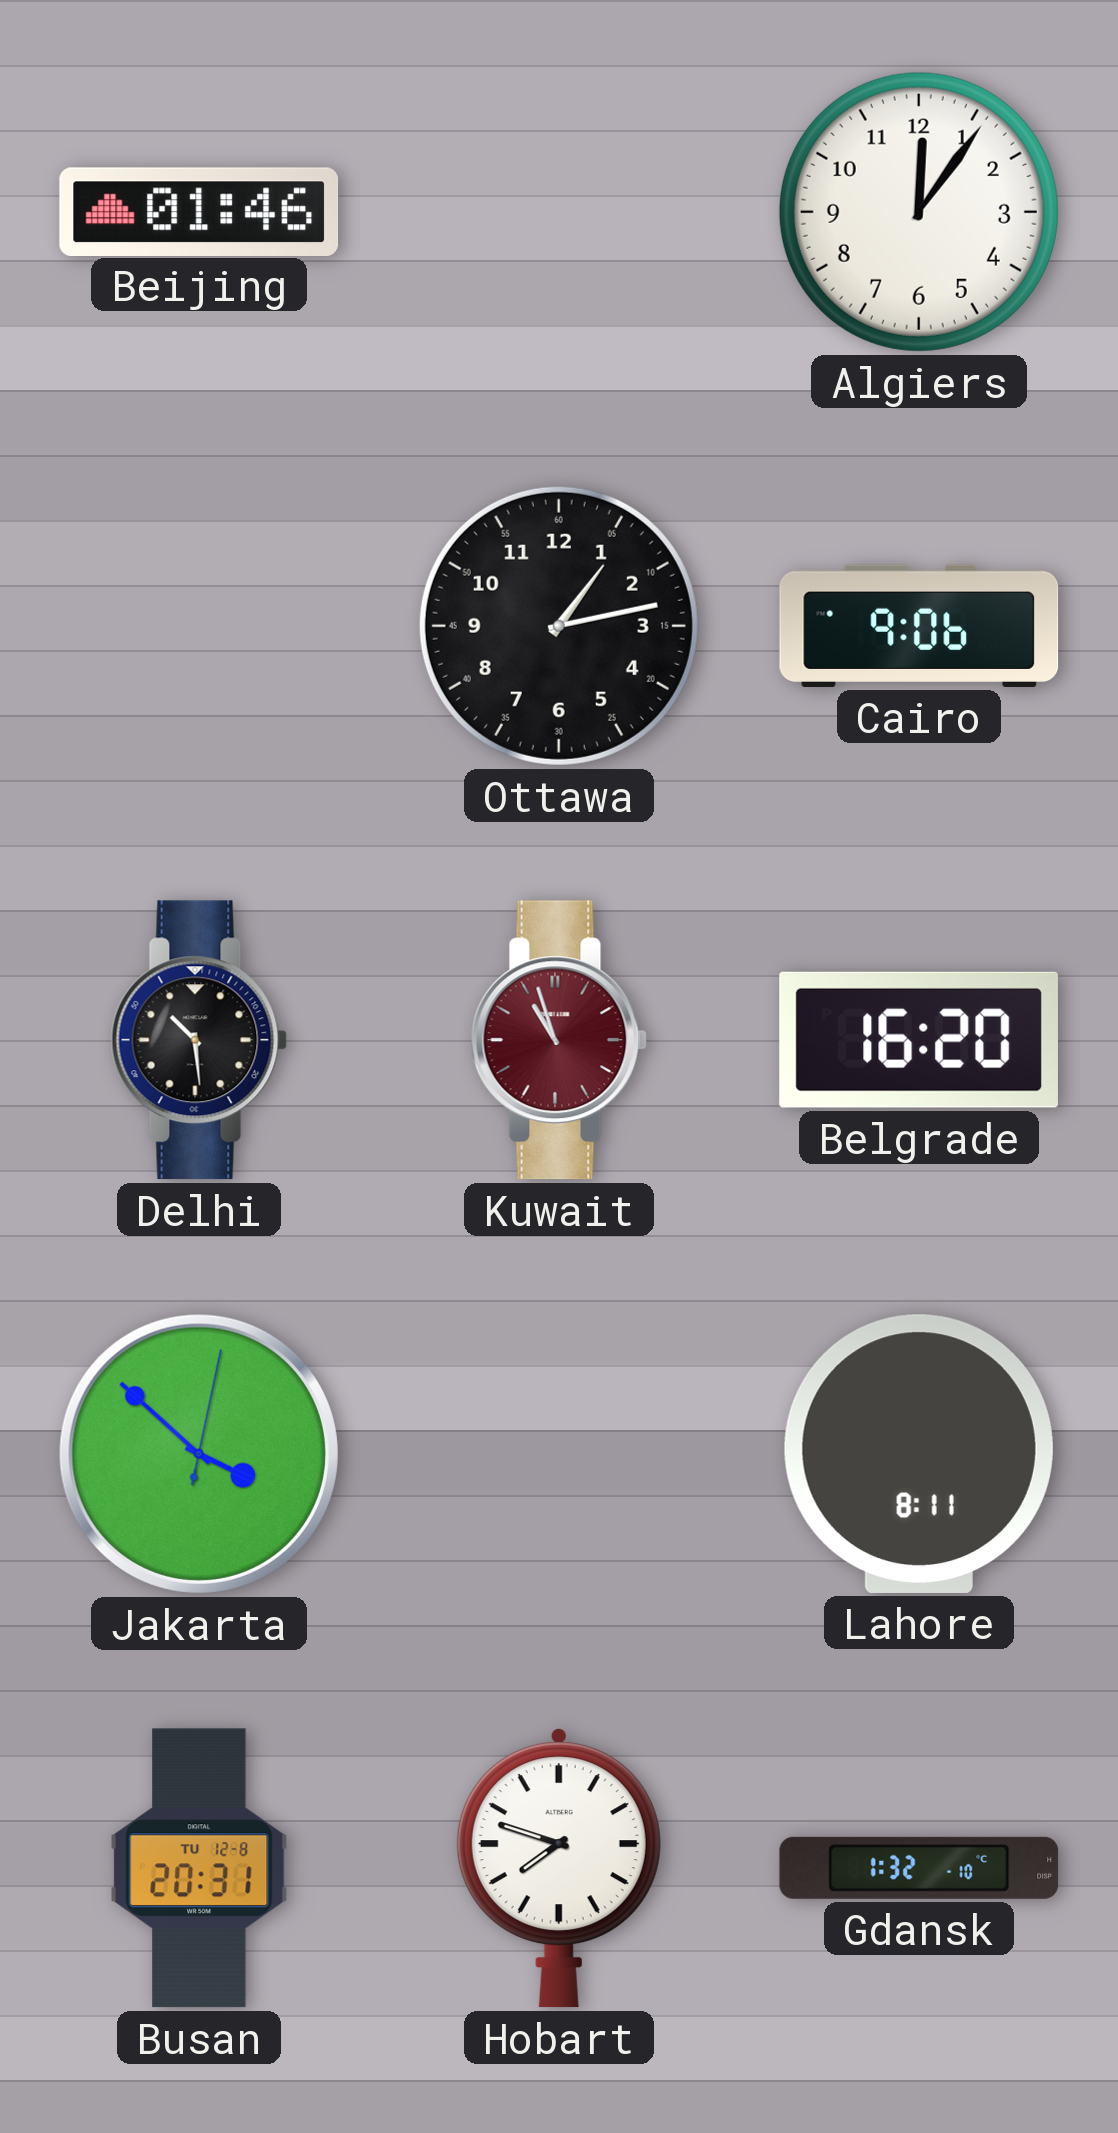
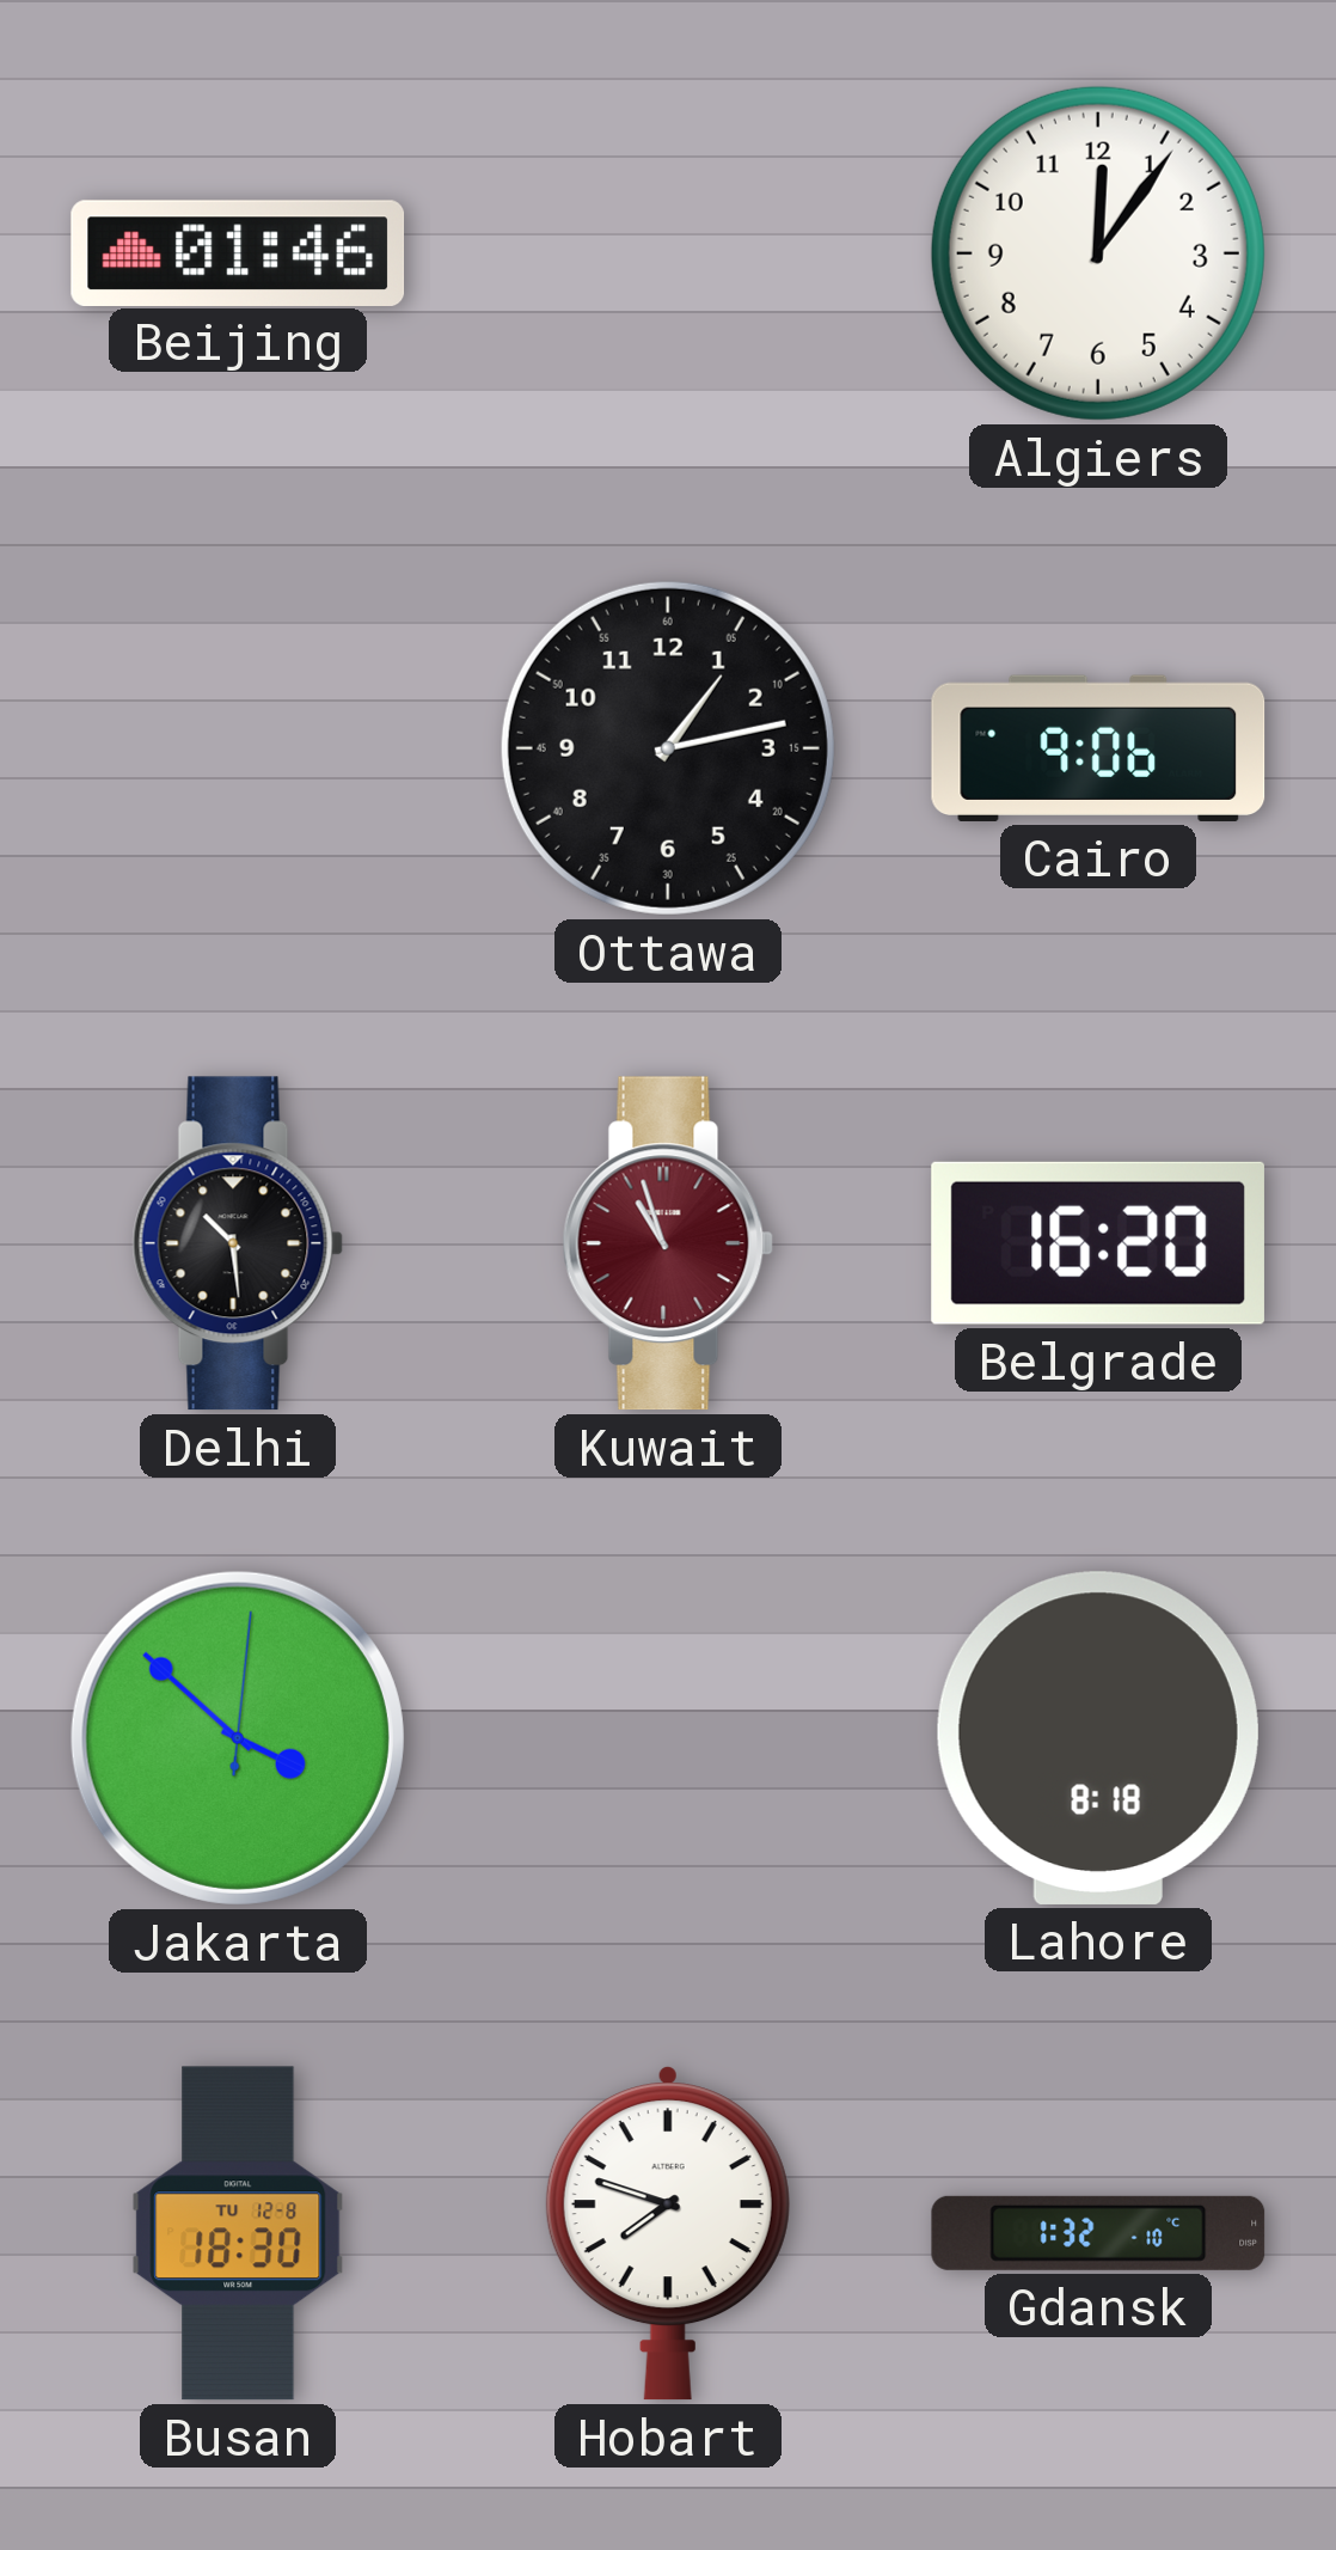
Jakarta: 3:52:02 -> 3:52:01
Lahore: 8:11 -> 8:18
Busan: 20:31 -> 18:30
